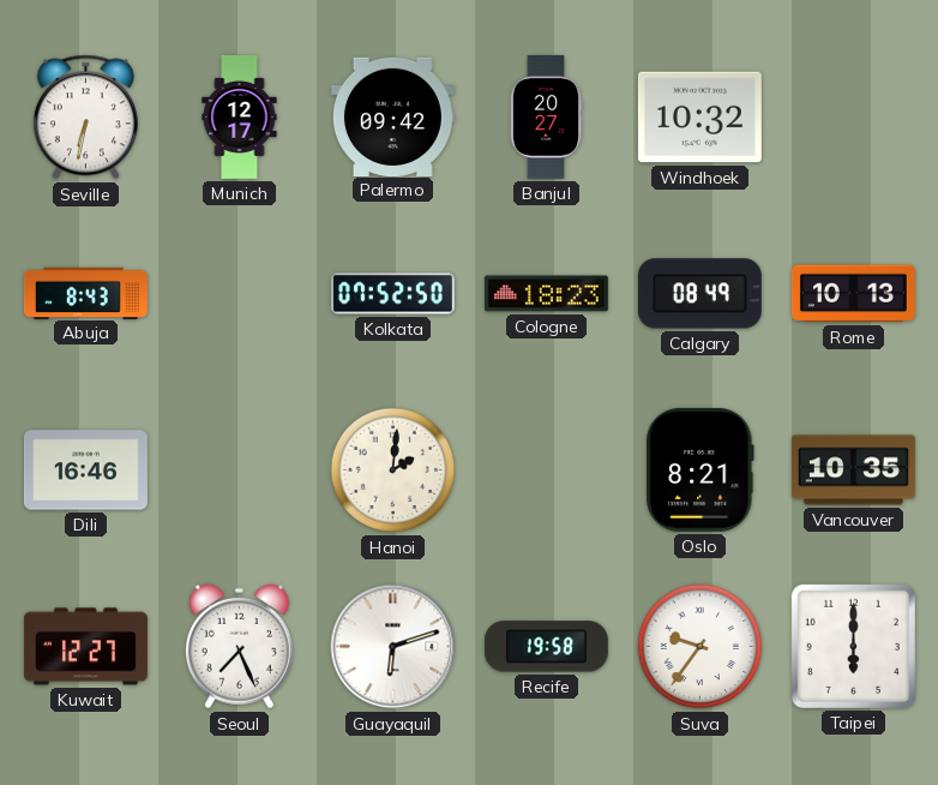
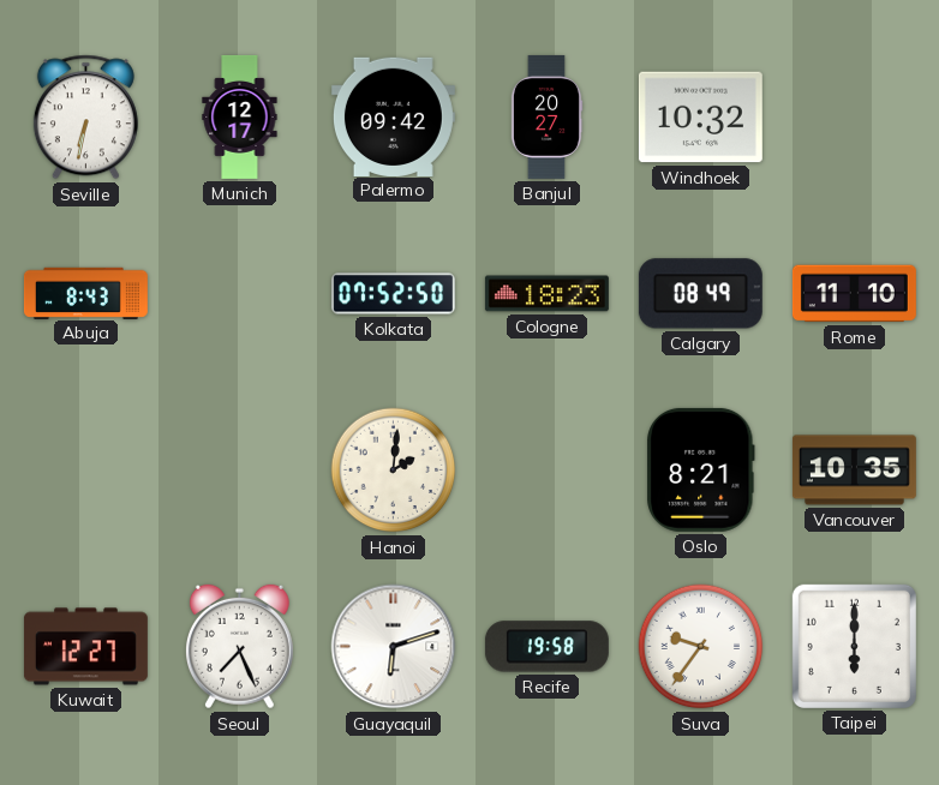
Rome: 10:13 -> 11:10
Dili: 16:46 -> none
